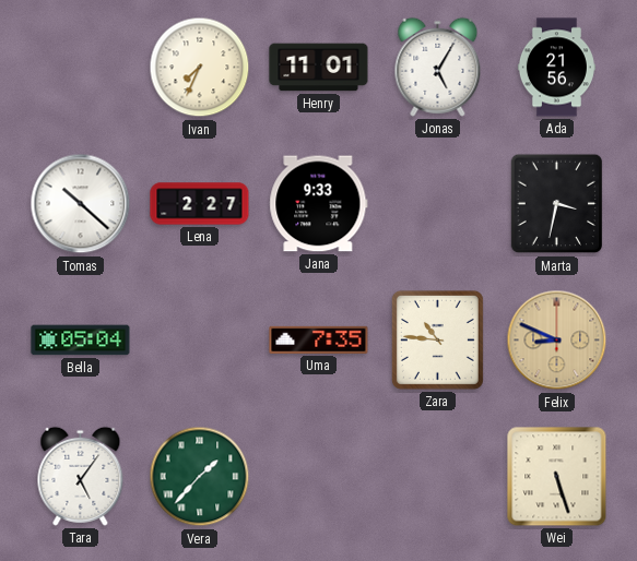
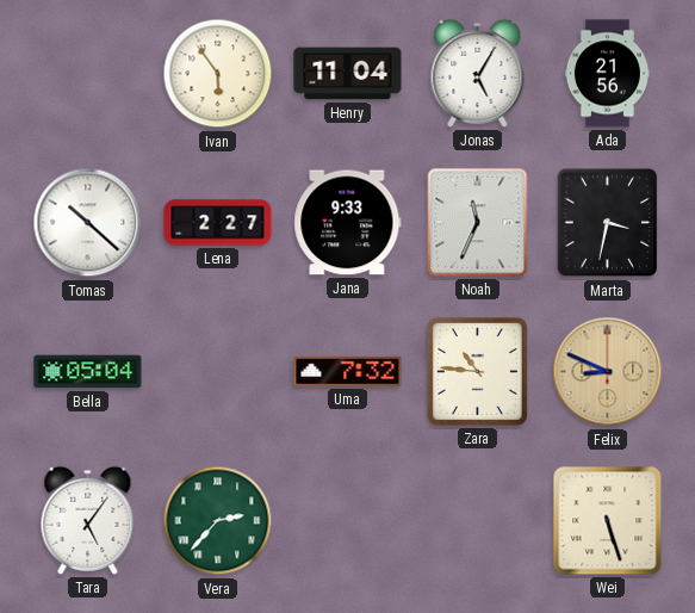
Ivan: 7:34 -> 5:54
Henry: 11:01 -> 11:04
Noah: none -> 11:34
Uma: 7:35 -> 7:32
Vera: 1:37 -> 2:37
